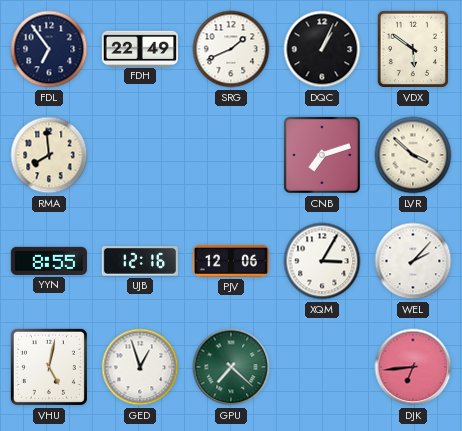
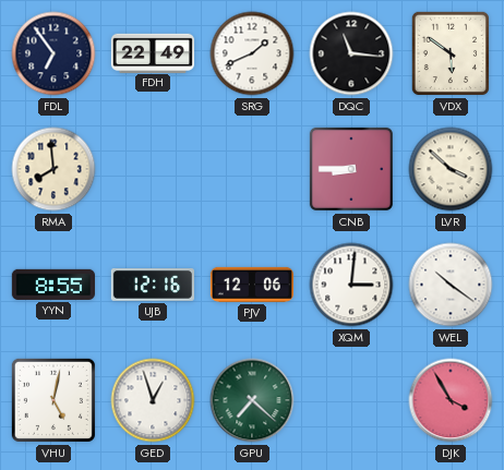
DQC: 1:04 -> 11:16
CNB: 7:12 -> 8:45
XQM: 3:05 -> 3:01
WEL: 2:07 -> 10:21
DJK: 6:44 -> 3:55
